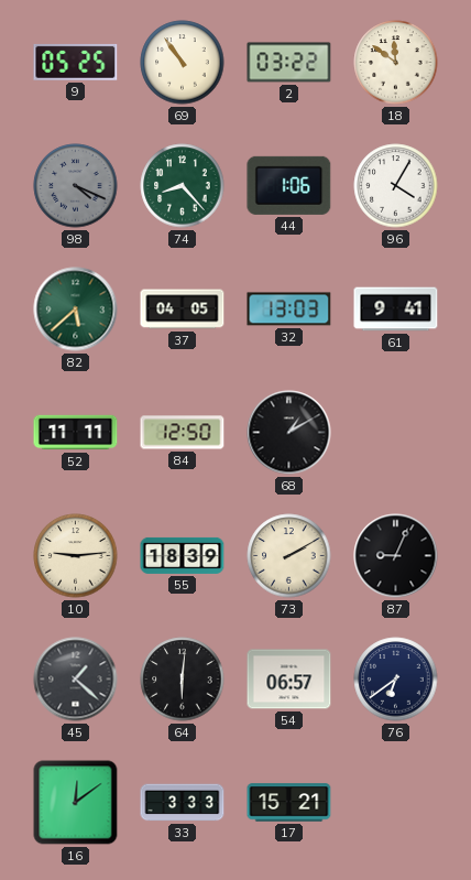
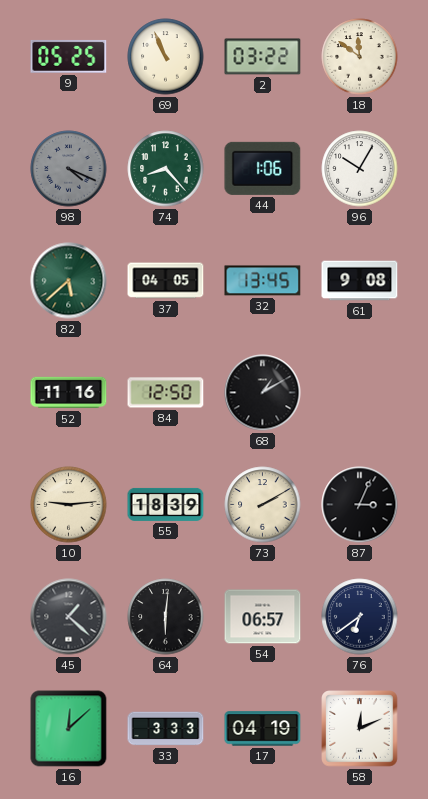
69: 10:54 -> 10:56
96: 4:05 -> 10:05
32: 13:03 -> 13:45
61: 9:41 -> 9:08
52: 11:11 -> 11:16
87: 9:04 -> 3:04
16: 12:09 -> 12:08
17: 15:21 -> 04:19
58: none -> 12:11
